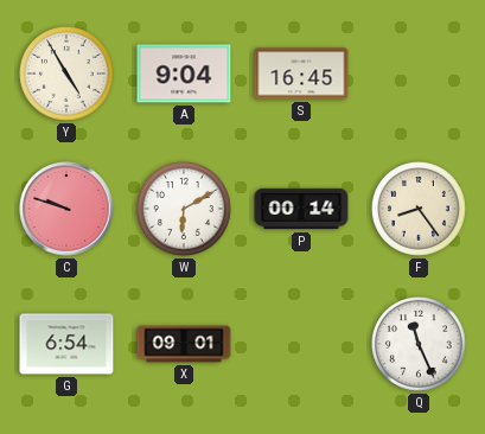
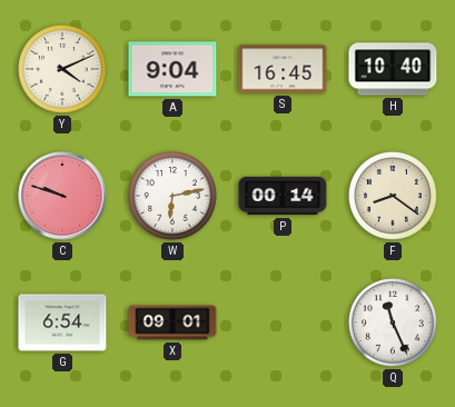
Y: 4:55 -> 4:11
H: none -> 10:40
W: 6:10 -> 6:13
F: 8:24 -> 8:21
